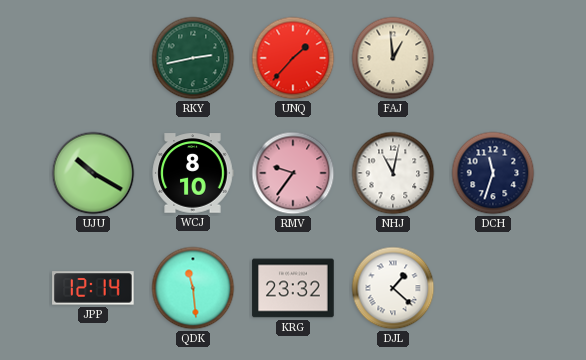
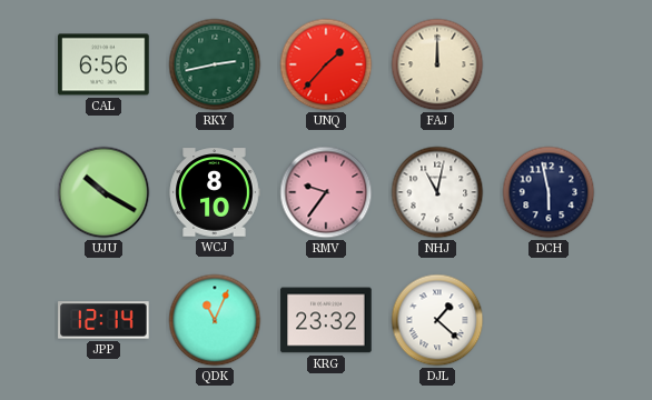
CAL: none -> 6:56
FAJ: 12:59 -> 12:00
DCH: 11:33 -> 5:58
QDK: 11:29 -> 11:04
